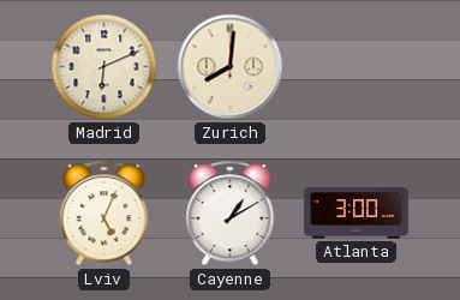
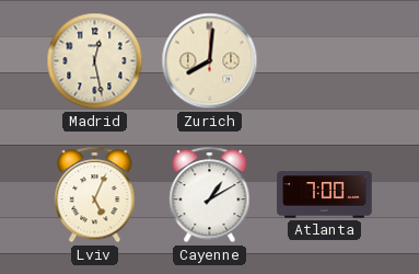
Madrid: 6:11 -> 12:28
Atlanta: 3:00 -> 7:00
